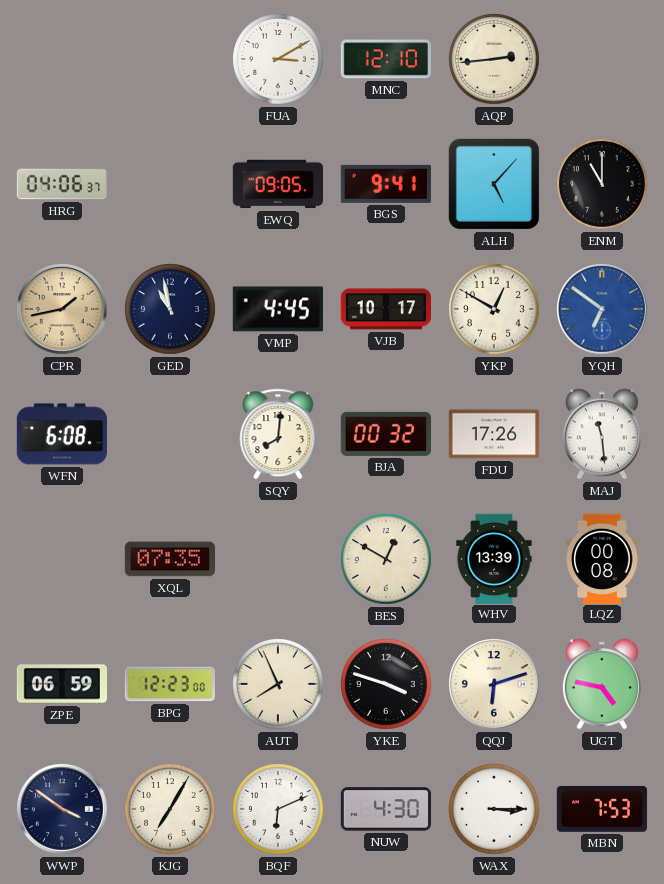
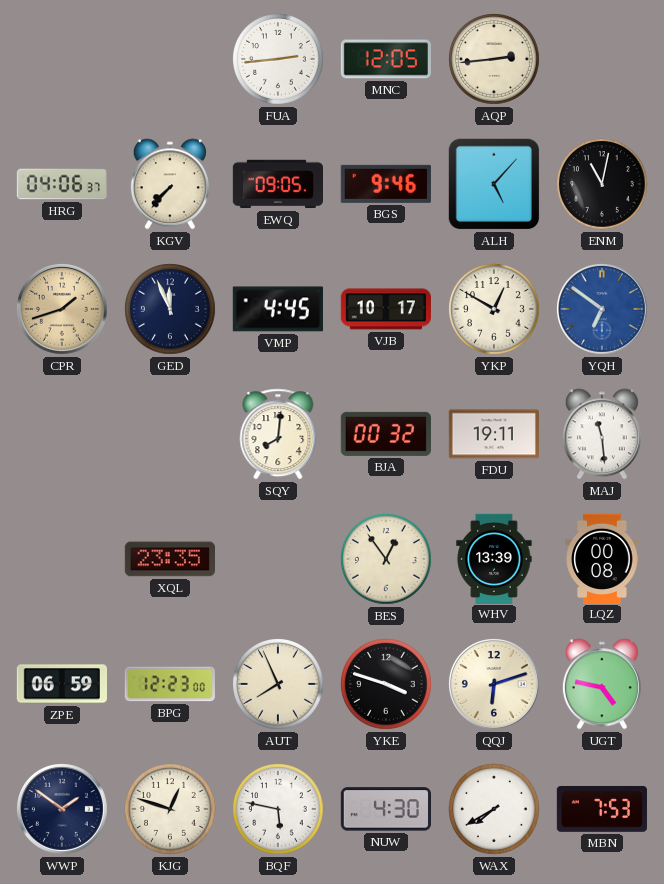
FUA: 3:10 -> 2:44
MNC: 12:10 -> 12:05
KGV: none -> 7:37
BGS: 9:41 -> 9:46
ENM: 11:00 -> 11:02
CPR: 1:43 -> 1:42
GED: 10:58 -> 11:56
WFN: 6:08 -> none
FDU: 17:26 -> 19:11
XQL: 07:35 -> 23:35
BES: 12:50 -> 12:54
WWP: 3:51 -> 1:51
KJG: 7:05 -> 12:48
BQF: 6:11 -> 5:47
WAX: 3:15 -> 7:40
